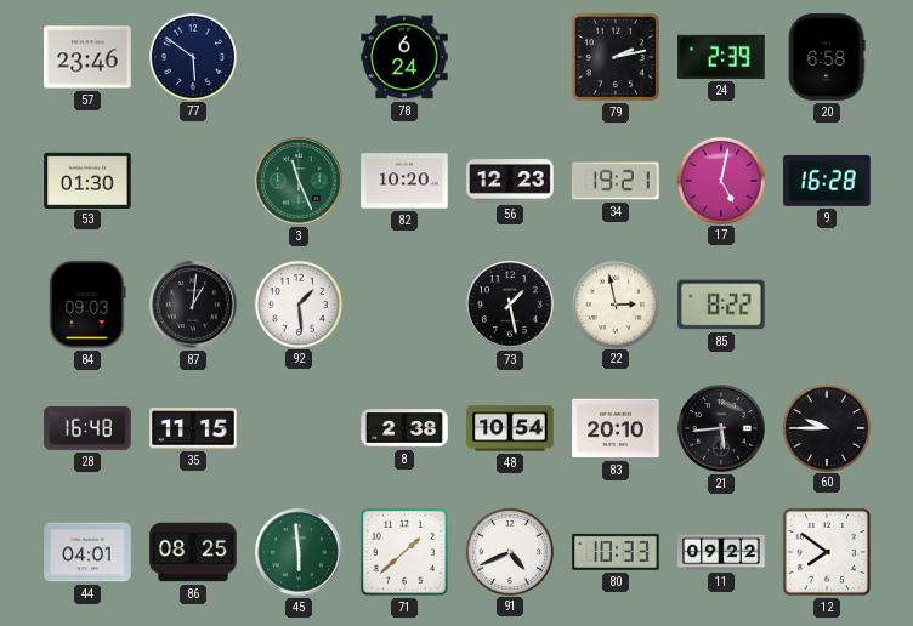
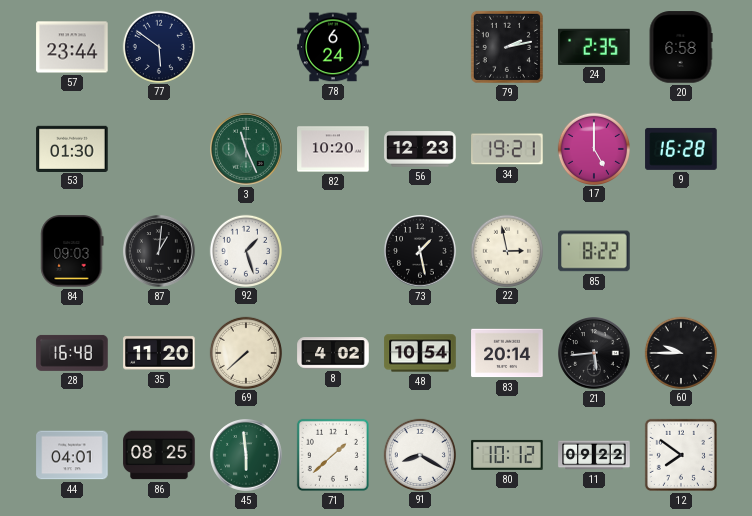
57: 23:46 -> 23:44
24: 2:39 -> 2:35
17: 5:02 -> 5:00
92: 1:29 -> 1:27
35: 11:15 -> 11:20
69: none -> 7:38
8: 2:38 -> 4:02
83: 20:10 -> 20:14
91: 4:41 -> 8:20
80: 10:33 -> 10:12
